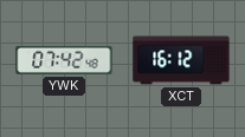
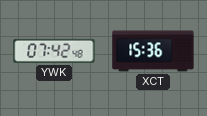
XCT: 16:12 -> 15:36
